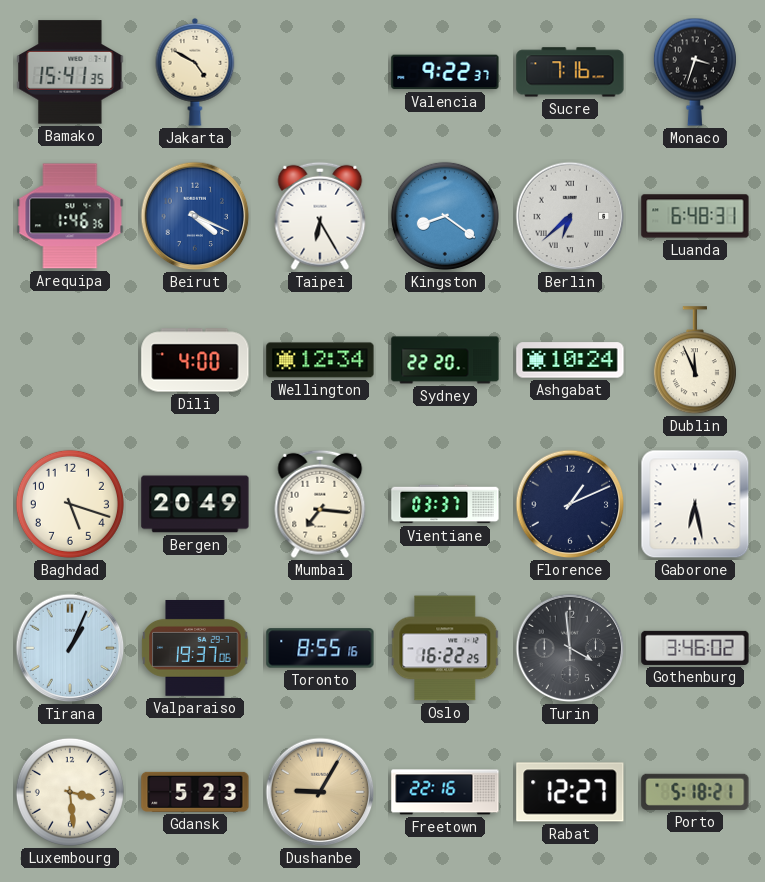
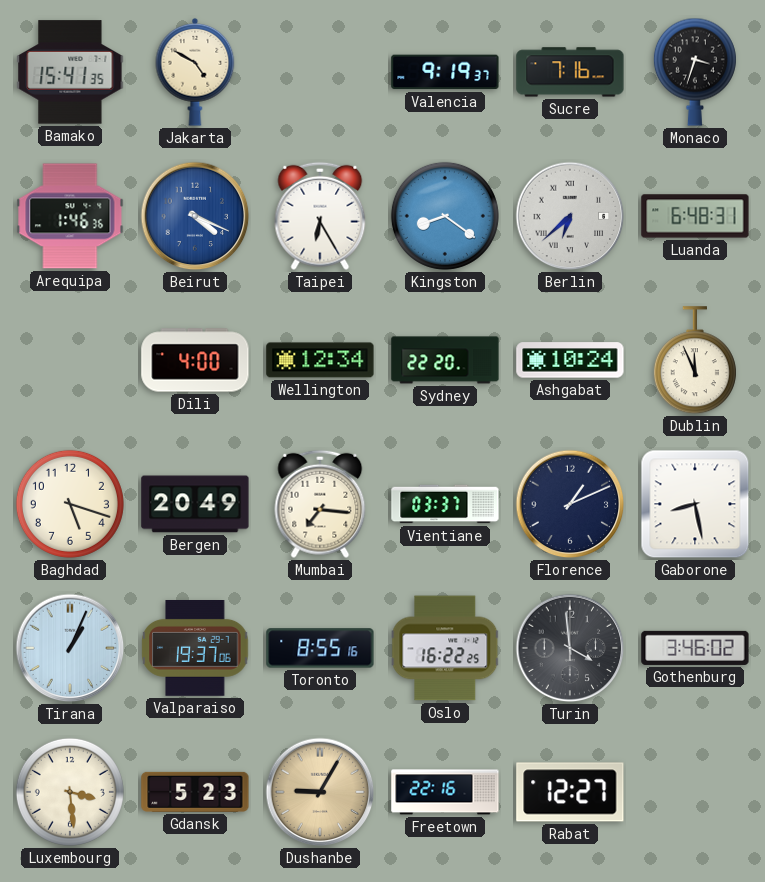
Valencia: 9:22 -> 9:19
Gaborone: 6:28 -> 8:28
Porto: 5:18 -> none
